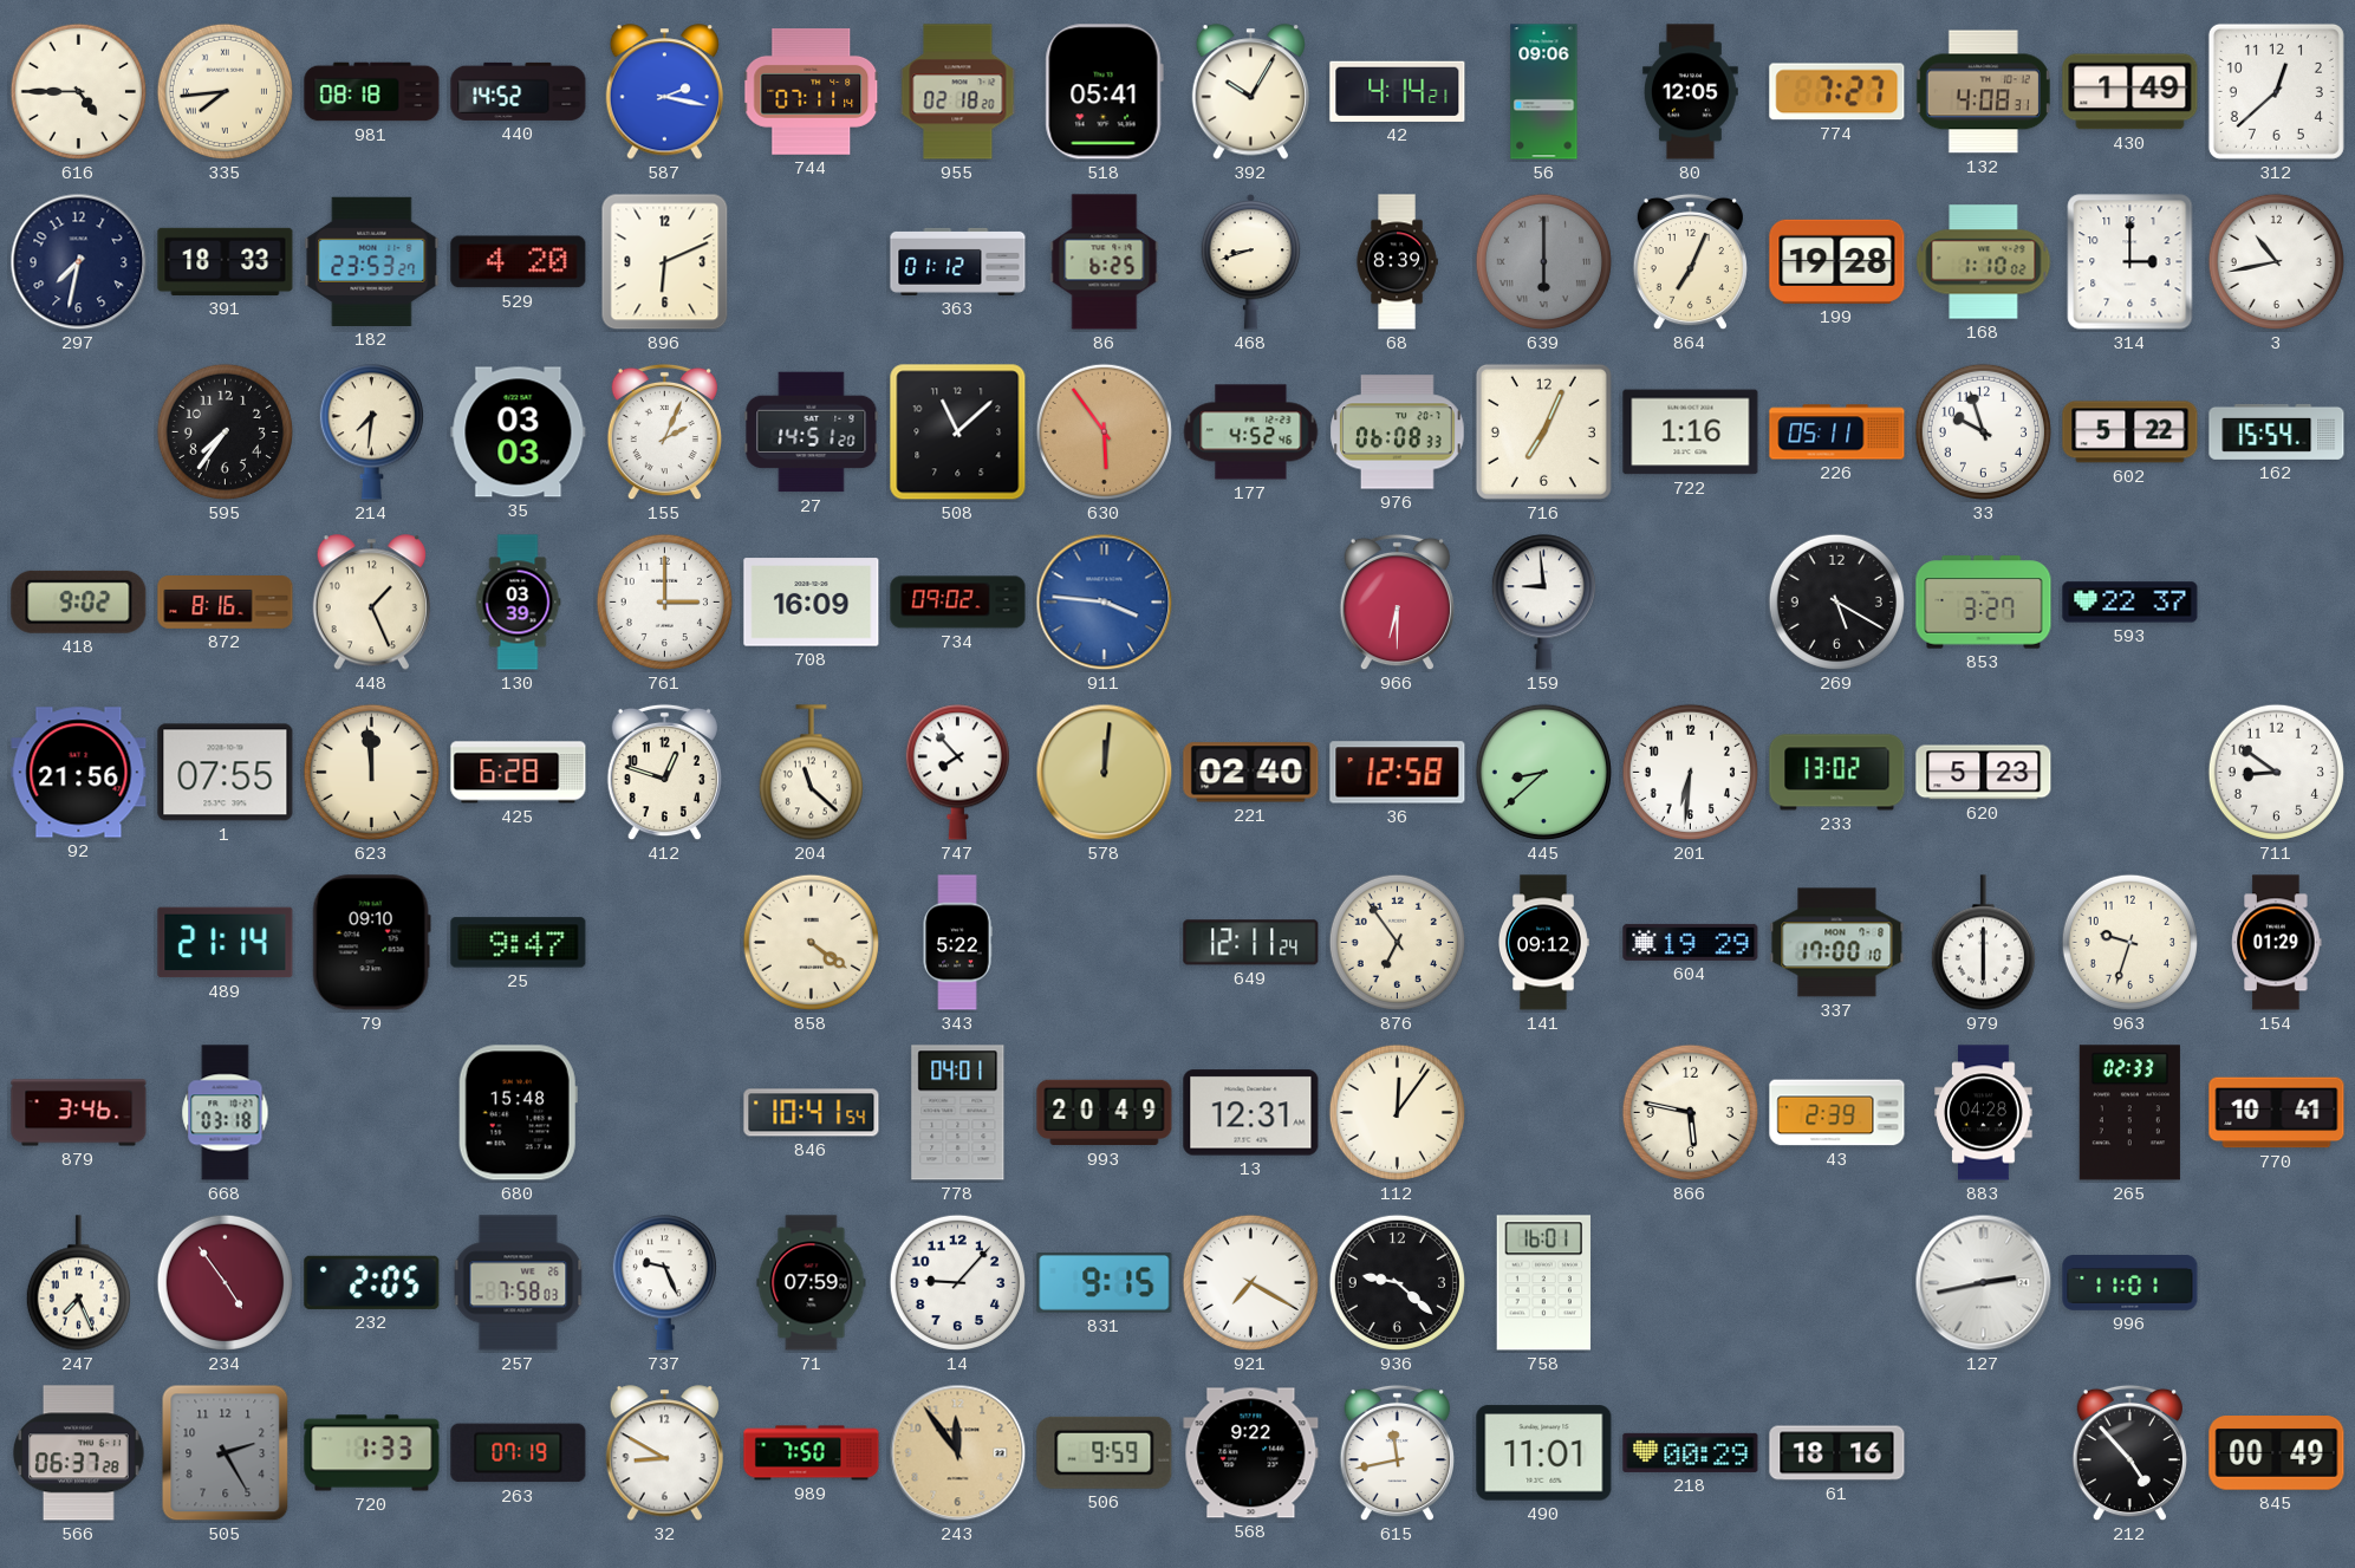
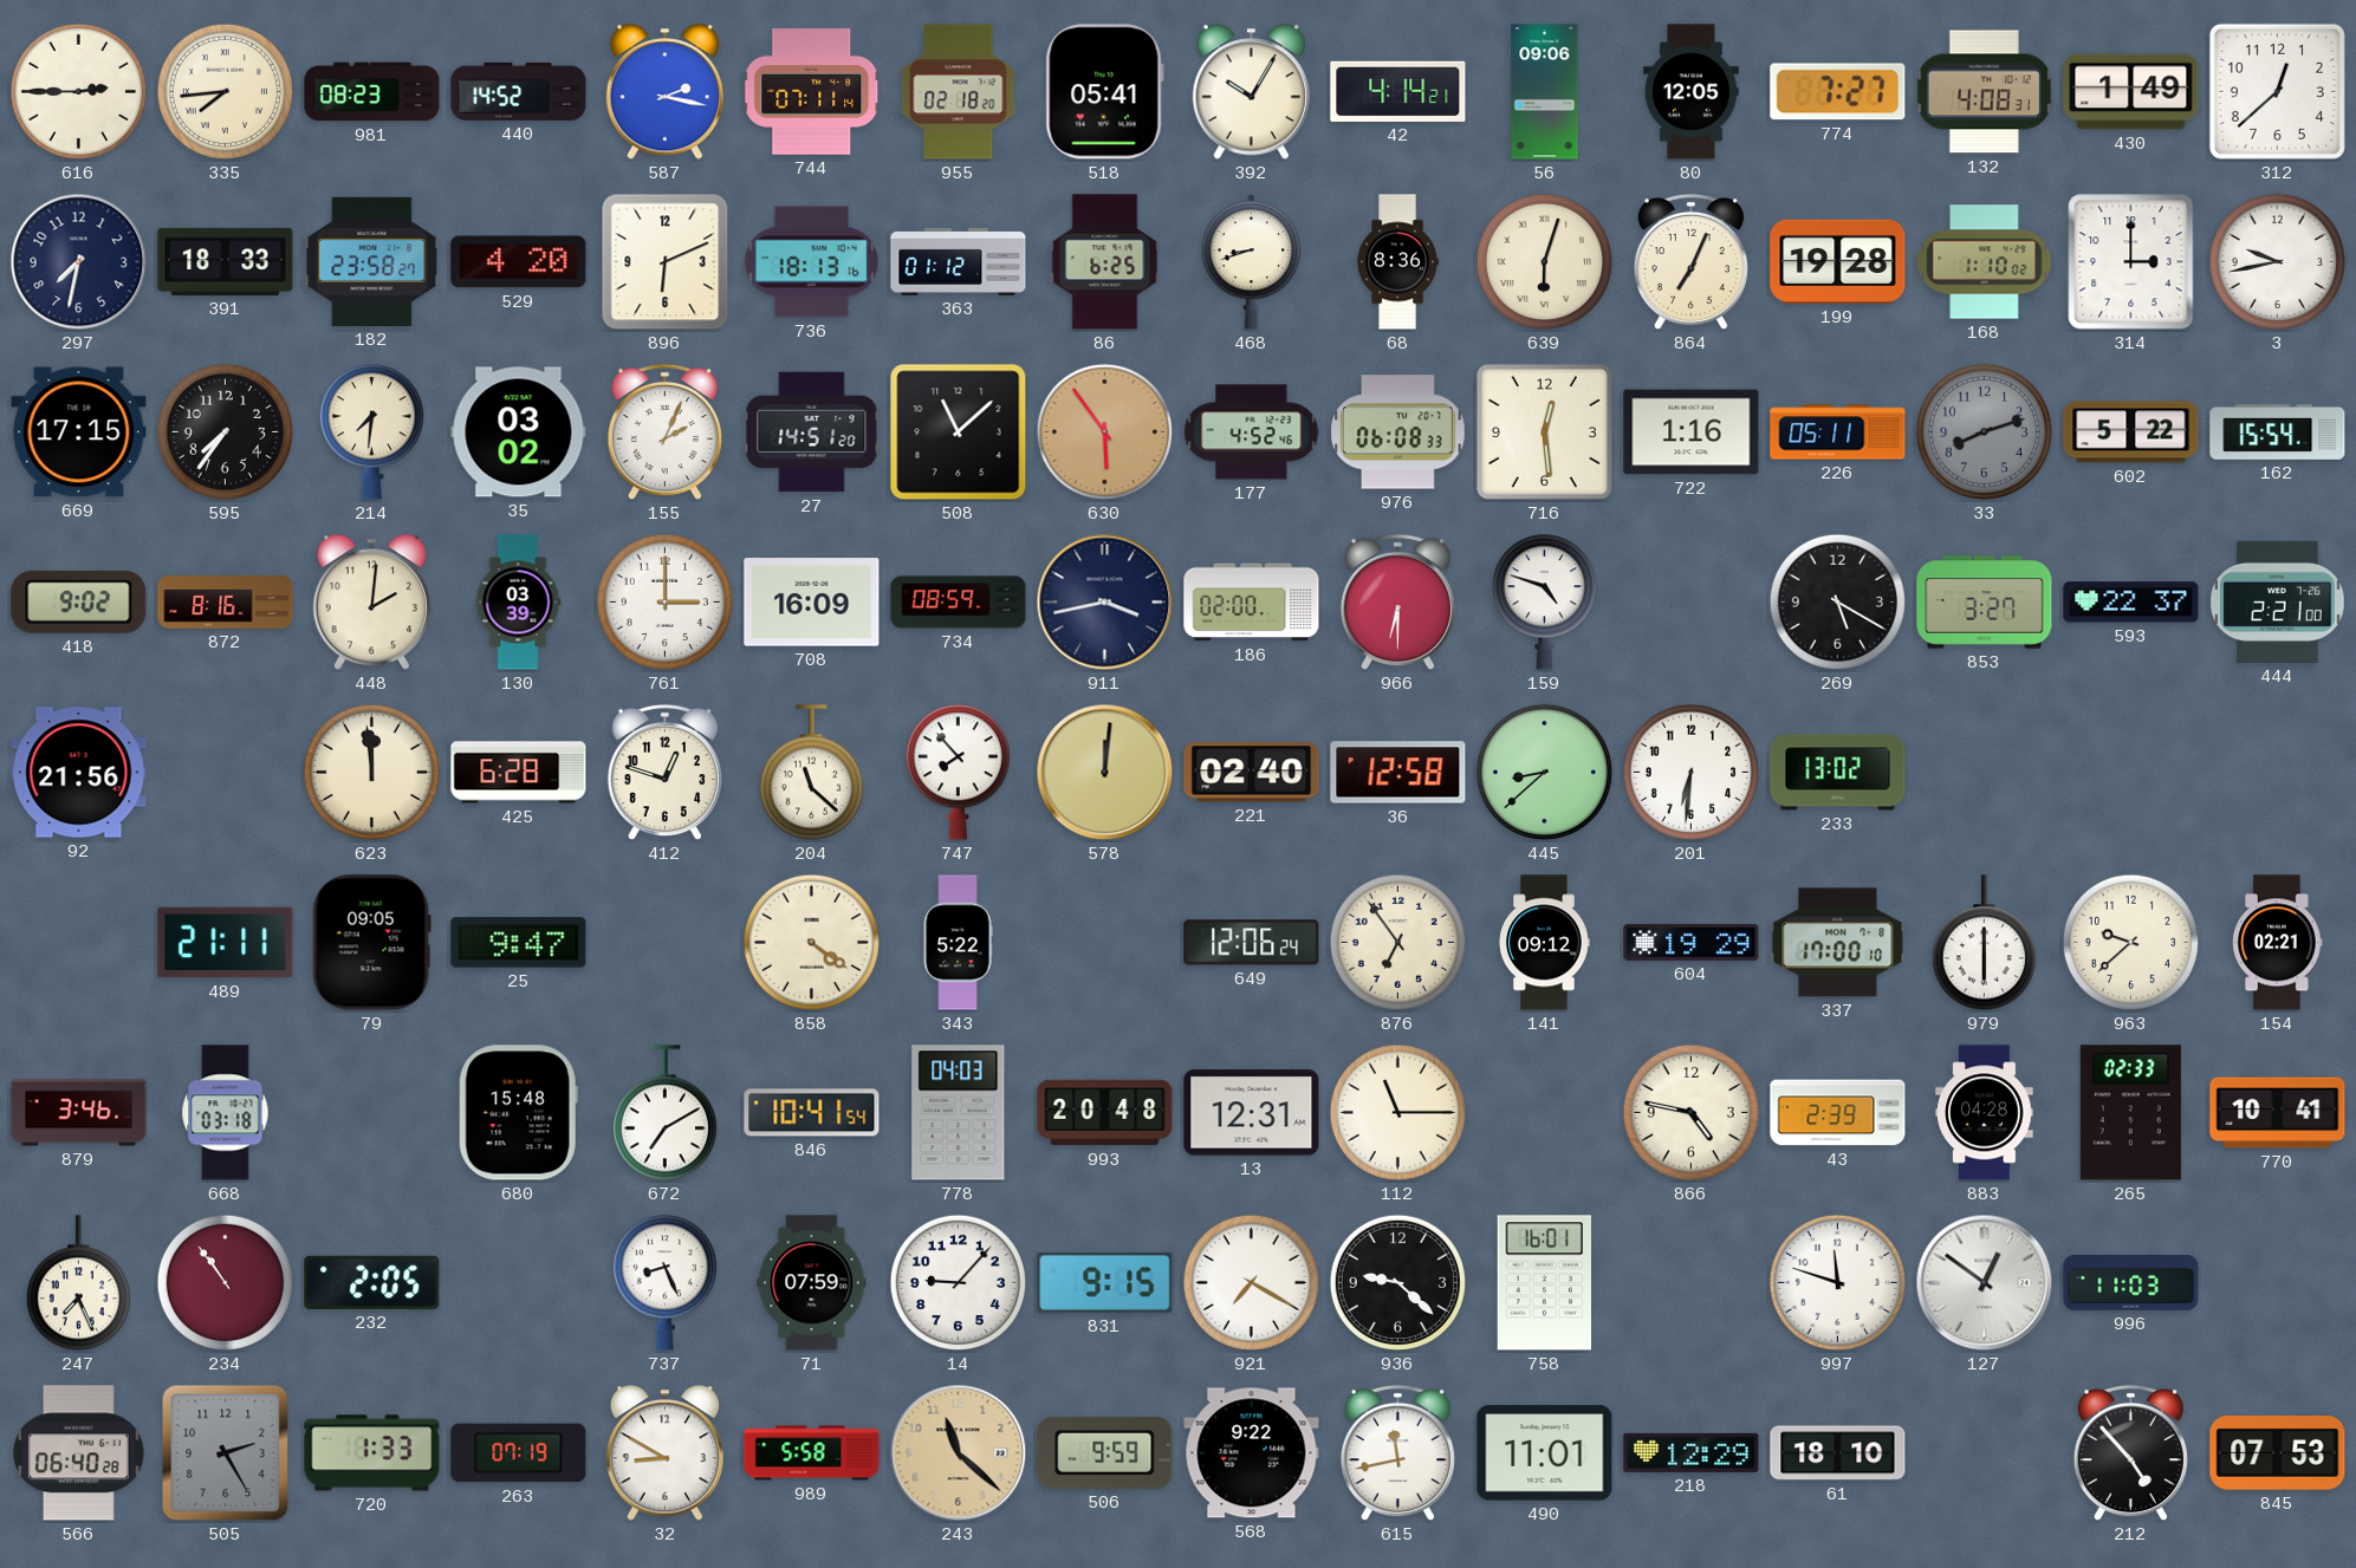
616: 4:45 -> 2:45
981: 08:18 -> 08:23
182: 23:53 -> 23:58
736: none -> 18:13
68: 8:39 -> 8:36
639: 6:00 -> 6:03
639 dial: grey -> cream
3: 10:43 -> 9:43
669: none -> 17:15
35: 03:03 -> 03:02
716: 7:04 -> 12:29
33: 9:57 -> 8:12
33 dial: white -> grey
448: 1:26 -> 2:01
734: 09:02 -> 08:59
911: 3:46 -> 3:43
911 dial: blue -> navy
186: none -> 02:00
159: 8:59 -> 4:48
444: none -> 2:21
1: 07:55 -> none
620: 5:23 -> none
711: 8:51 -> none
489: 21:14 -> 21:11
79: 09:10 -> 09:05
649: 12:11 -> 12:06
963: 9:33 -> 9:38
154: 01:29 -> 02:21
672: none -> 7:10
778: 04:01 -> 04:03
993: 20:49 -> 20:48
112: 12:06 -> 11:15
866: 5:47 -> 4:47
234: 4:54 -> 10:54
257: 7:58 -> none
737: 9:26 -> 8:26
997: none -> 11:48
127: 2:43 -> 12:51
996: 11:01 -> 11:03
566: 06:37 -> 06:40
989: 7:50 -> 5:58
243: 11:54 -> 11:22
218: 00:29 -> 12:29
61: 18:16 -> 18:10
845: 00:49 -> 07:53
